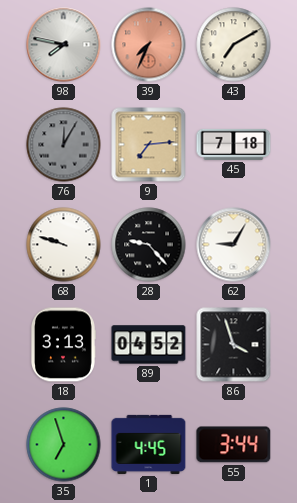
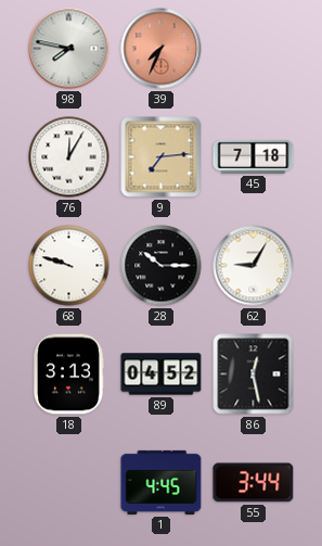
43: 7:10 -> none
76 dial: grey -> white
28: 9:23 -> 10:15
86: 3:57 -> 12:28
35: 6:57 -> none
